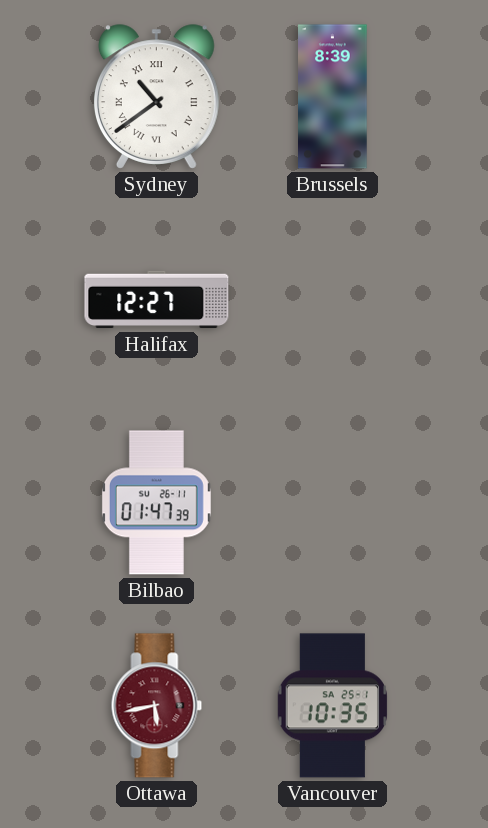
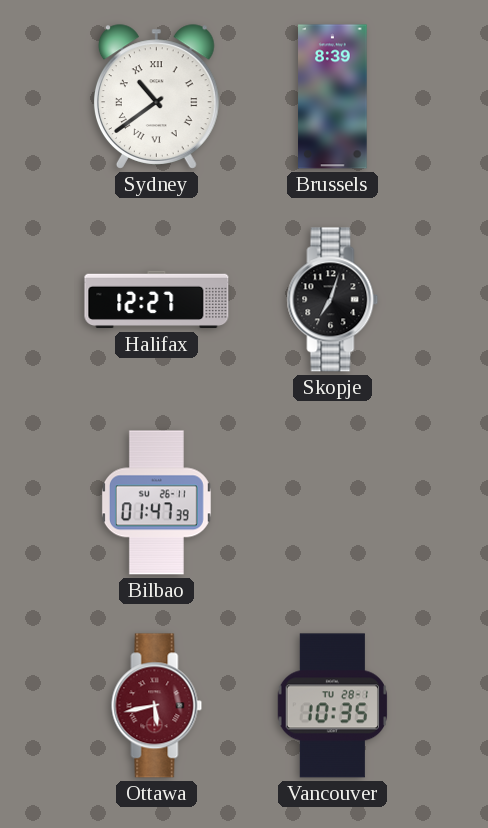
Skopje: none -> 7:03
Vancouver date: SA 25-1 -> TU 28-1
